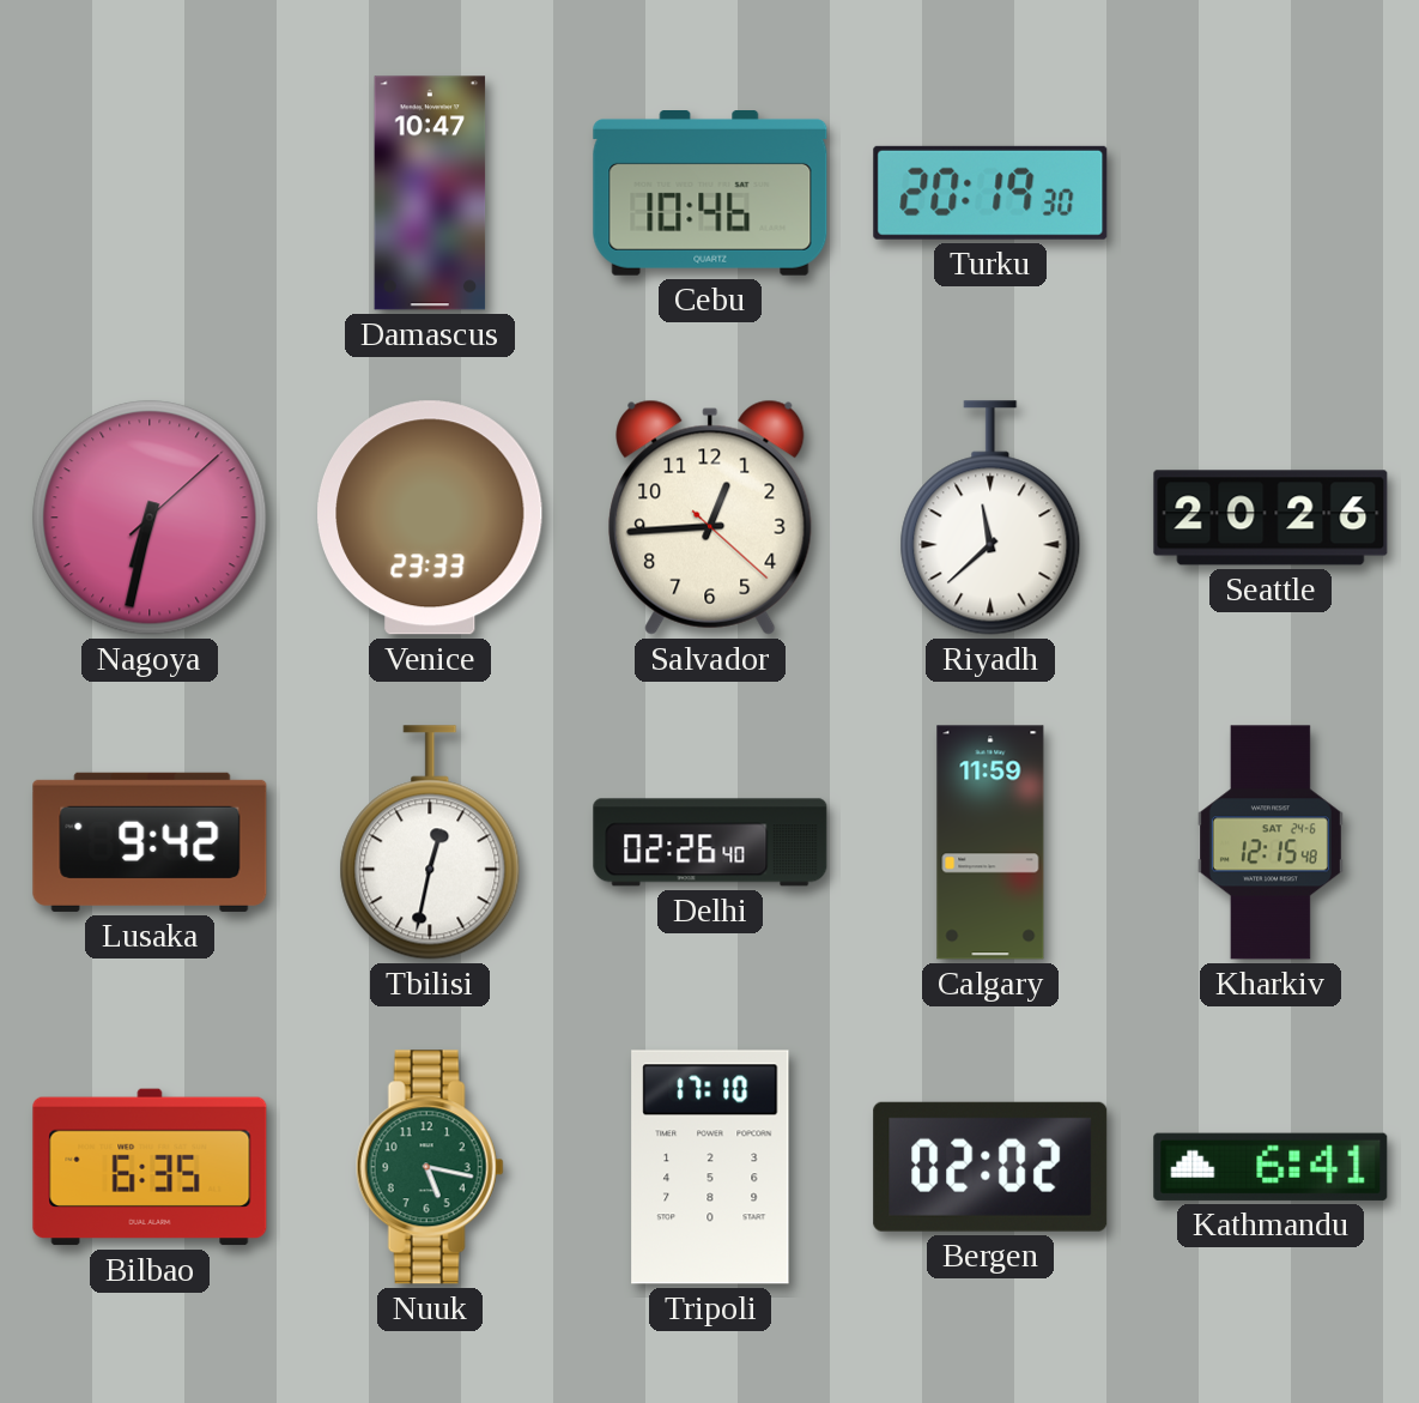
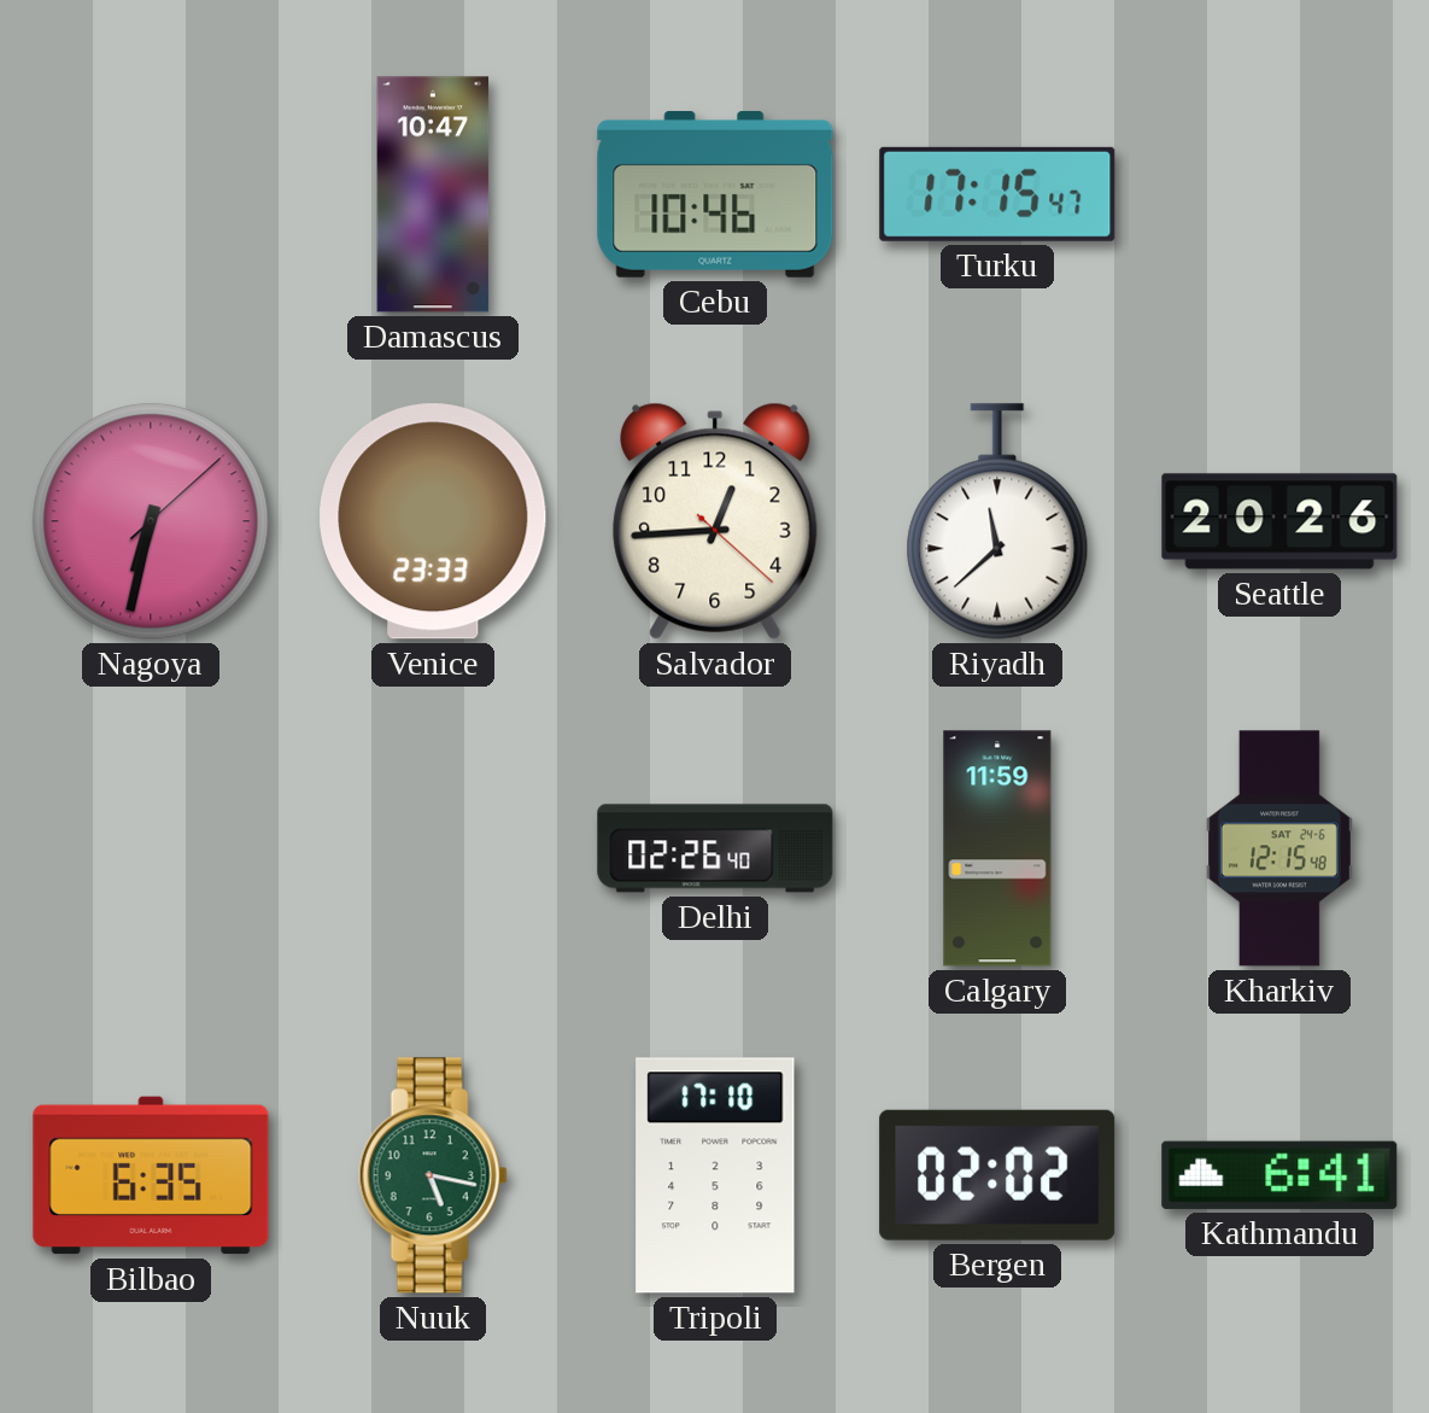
Turku: 20:19 -> 17:15
Lusaka: 9:42 -> none
Tbilisi: 12:32 -> none
